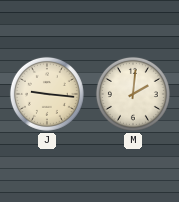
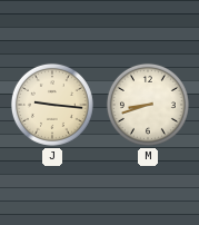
M: 2:01 -> 8:42
